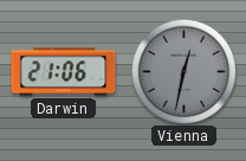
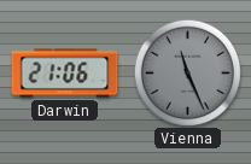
Vienna: 12:32 -> 11:26
